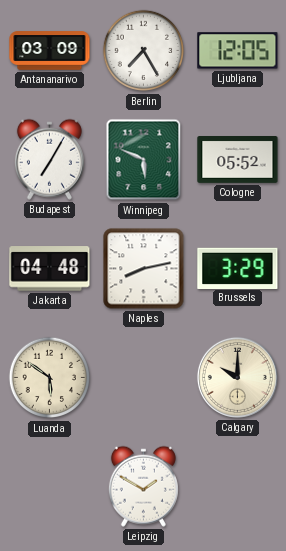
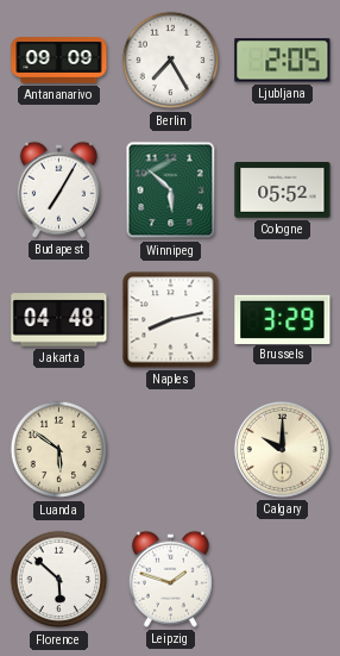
Antananarivo: 03:09 -> 09:09
Ljubljana: 12:05 -> 2:05
Winnipeg: 5:49 -> 5:52
Florence: none -> 5:52
Leipzig: 1:50 -> 1:48
